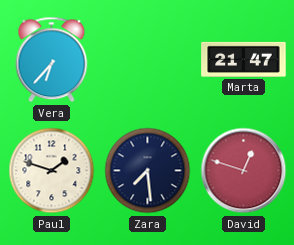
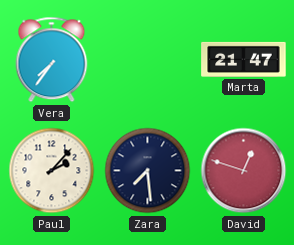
Vera: 6:37 -> 7:36
Paul: 1:48 -> 2:07
